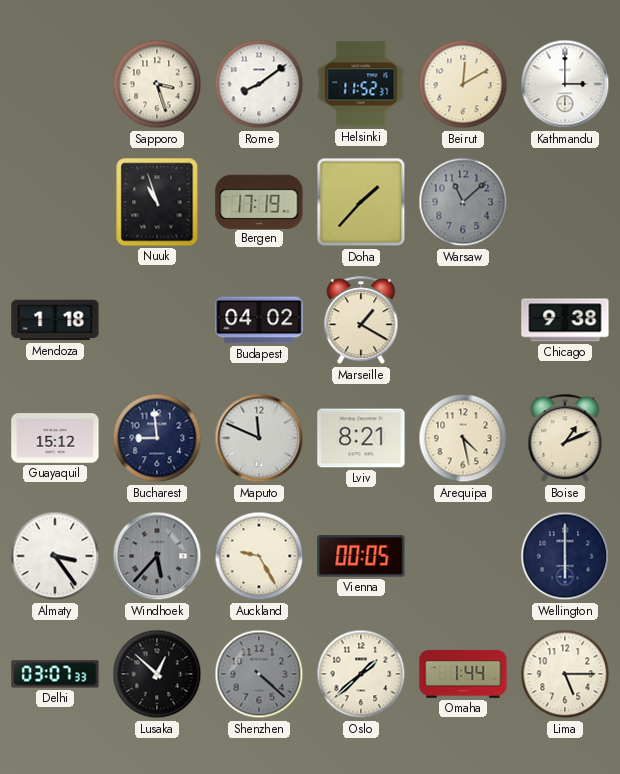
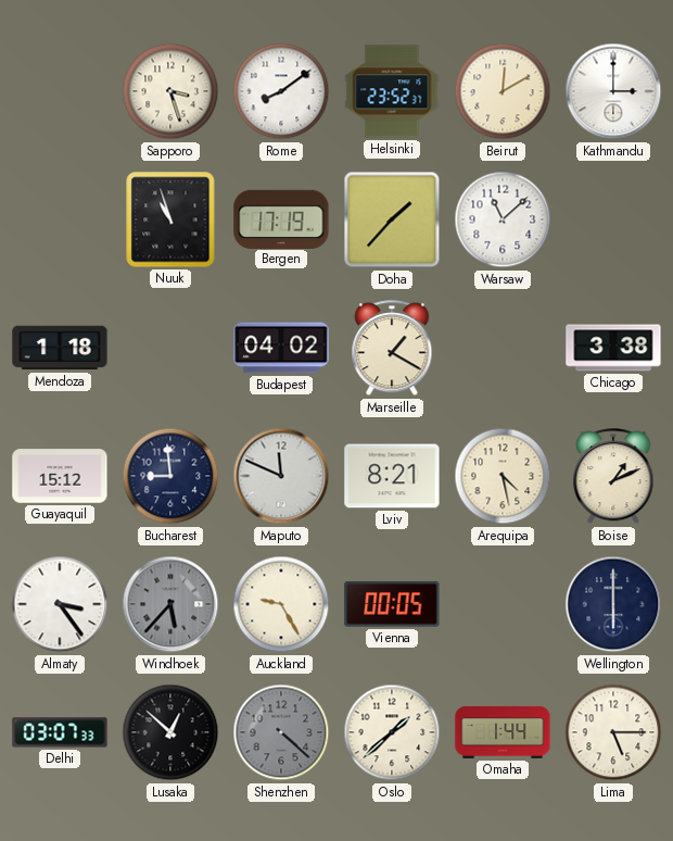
Helsinki: 11:52 -> 23:52
Warsaw dial: grey -> white
Chicago: 9:38 -> 3:38
